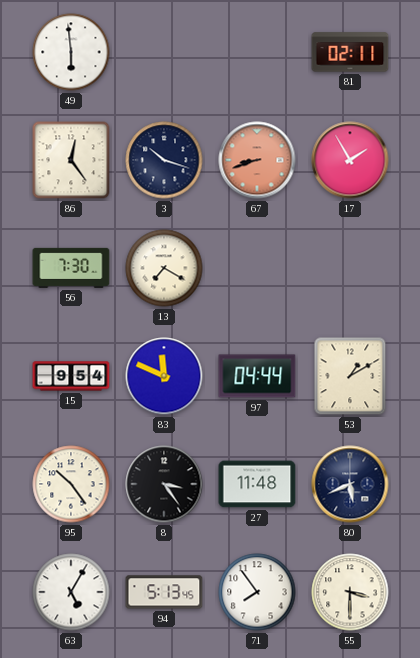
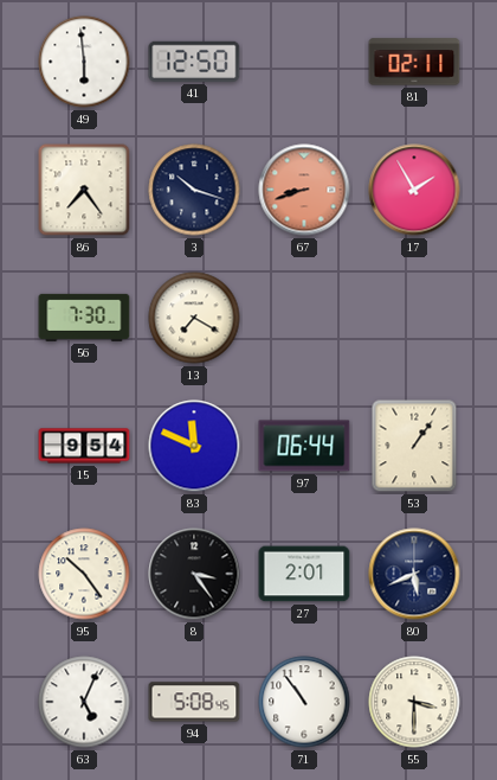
41: none -> 12:50
86: 12:24 -> 7:24
97: 04:44 -> 06:44
53: 1:10 -> 1:06
27: 11:48 -> 2:01
63: 5:05 -> 5:04
94: 5:13 -> 5:08
71: 7:54 -> 10:54
